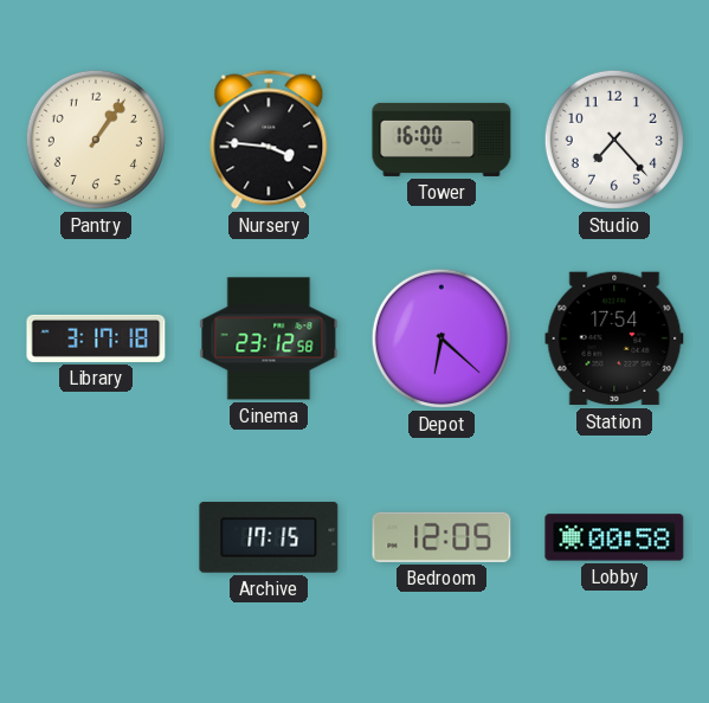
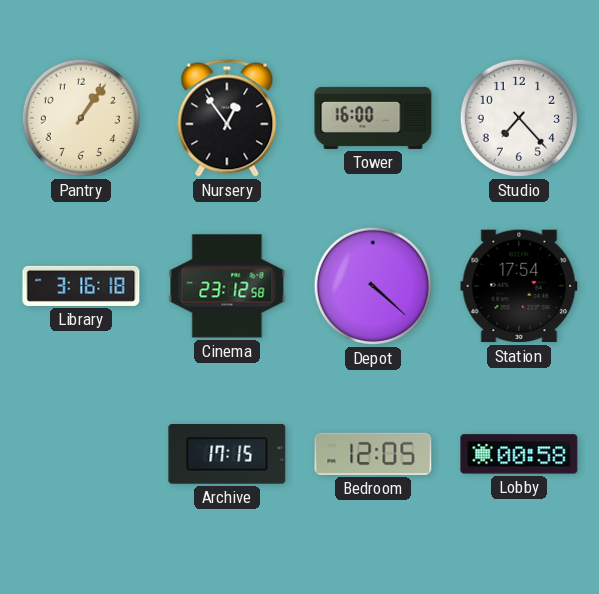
Nursery: 3:46 -> 12:54
Library: 3:17 -> 3:16
Depot: 6:22 -> 4:22
